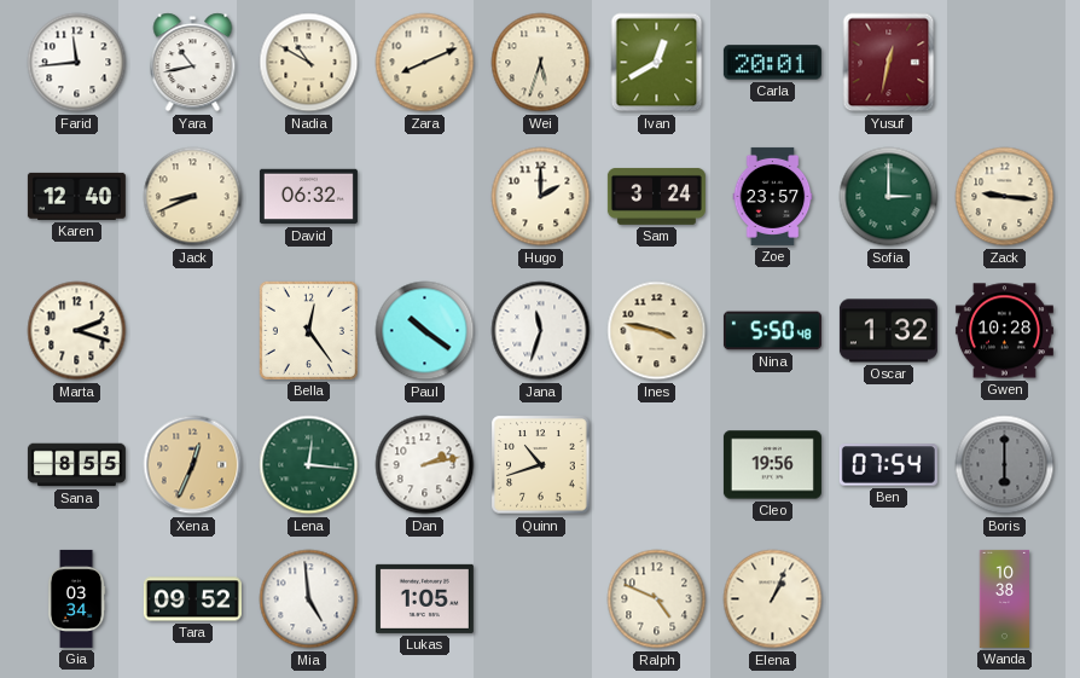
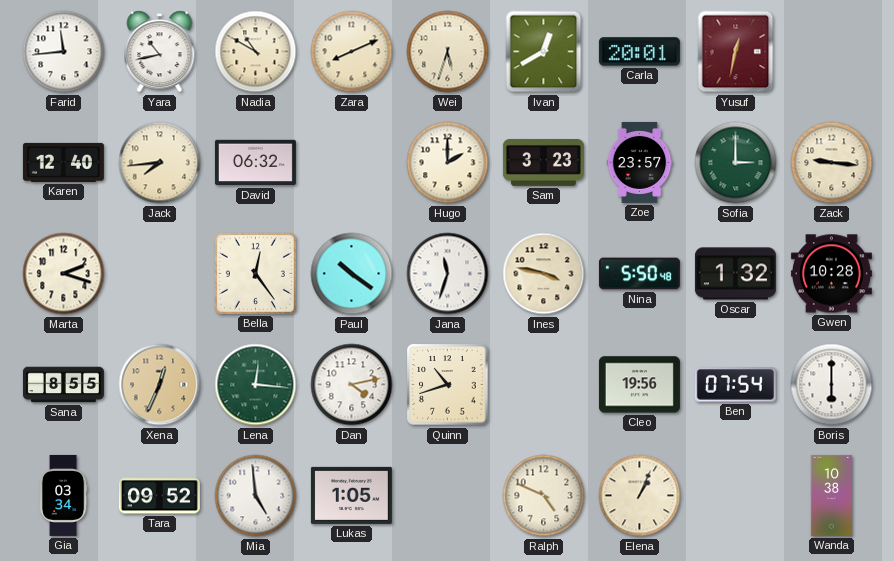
Jack: 8:41 -> 7:44
Sam: 3:24 -> 3:23
Dan: 2:13 -> 4:13
Boris dial: grey -> white
